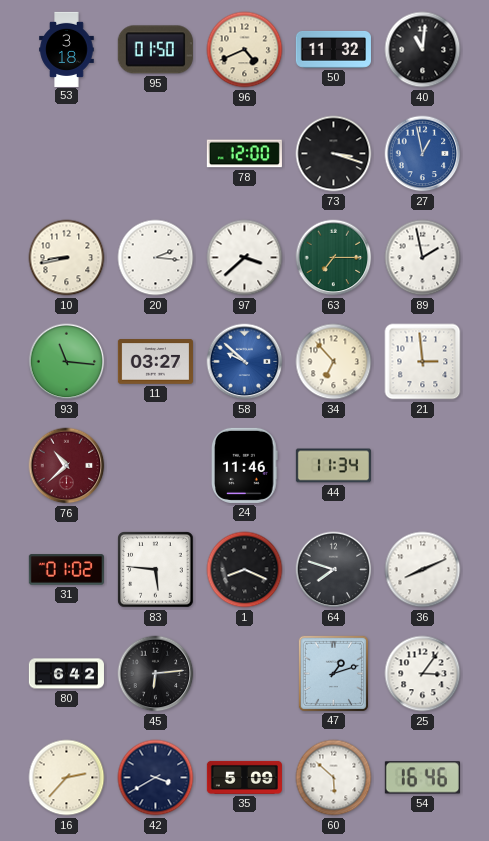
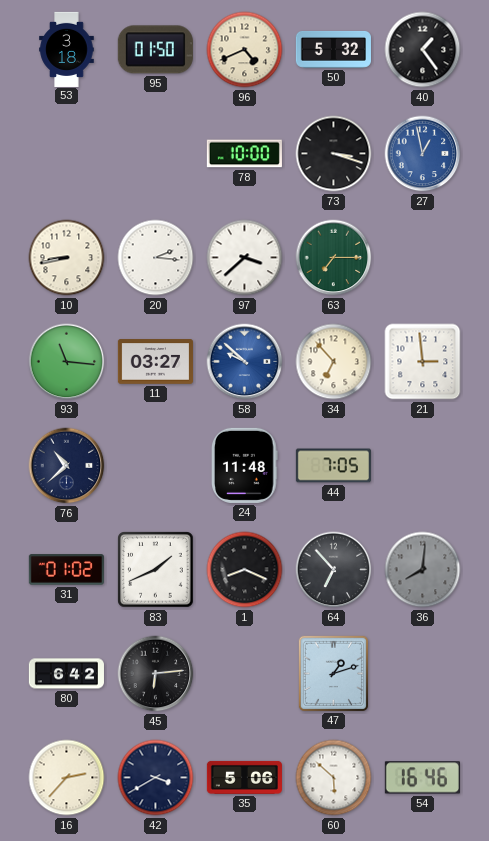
50: 11:32 -> 5:32
40: 11:01 -> 1:24
78: 12:00 -> 10:00
89: 1:58 -> none
76 dial: burgundy -> navy
24: 11:46 -> 11:48
44: 11:34 -> 7:05
83: 5:46 -> 1:41
64: 7:48 -> 6:53
36: 8:11 -> 8:01
36 dial: white -> grey
25: 3:06 -> none
35: 5:09 -> 5:06
